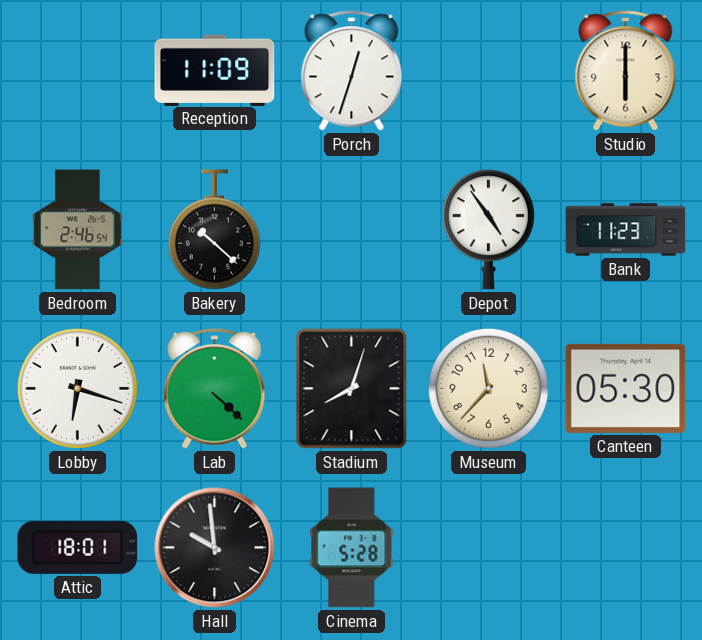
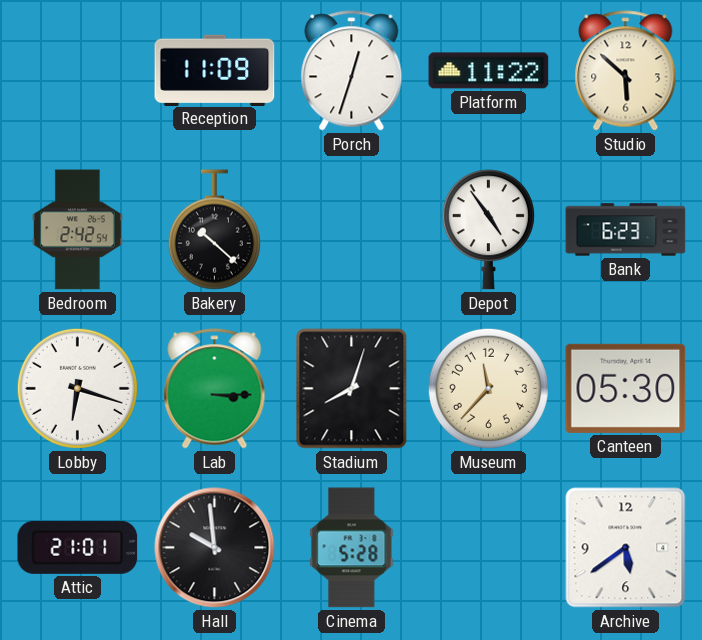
Platform: none -> 11:22
Studio: 6:00 -> 5:52
Bedroom: 2:46 -> 2:42
Bank: 11:23 -> 6:23
Lab: 4:22 -> 3:15
Attic: 18:01 -> 21:01
Archive: none -> 5:39
